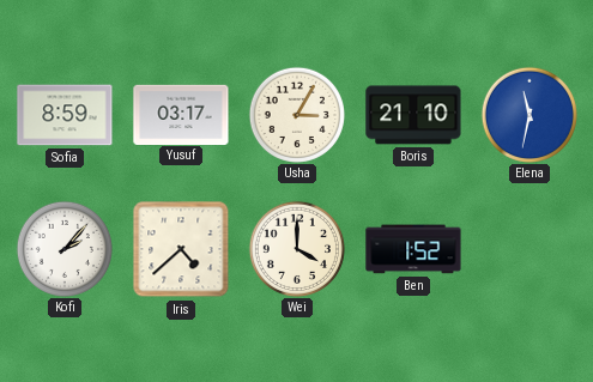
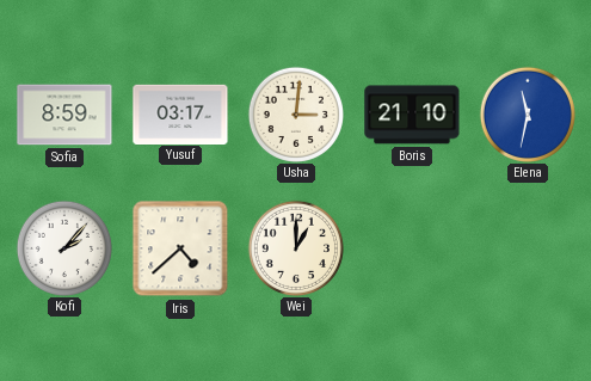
Usha: 3:05 -> 3:01
Wei: 4:00 -> 1:00
Ben: 1:52 -> none
